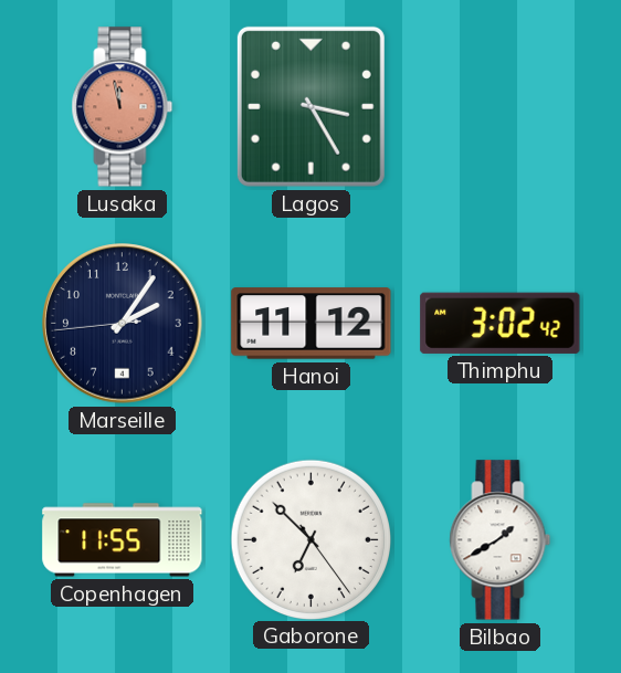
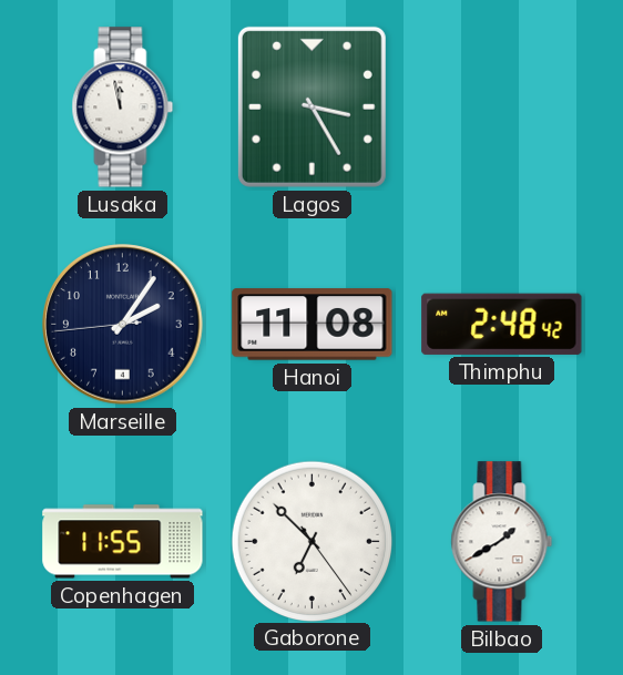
Lusaka dial: salmon -> white
Hanoi: 11:12 -> 11:08
Thimphu: 3:02 -> 2:48
